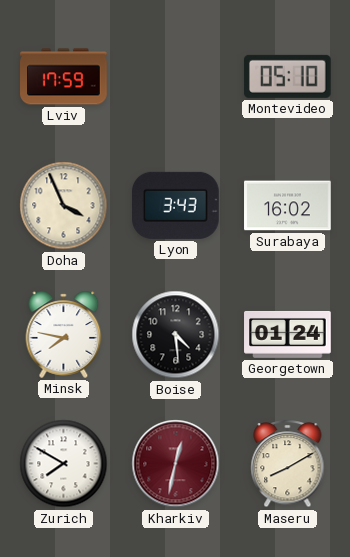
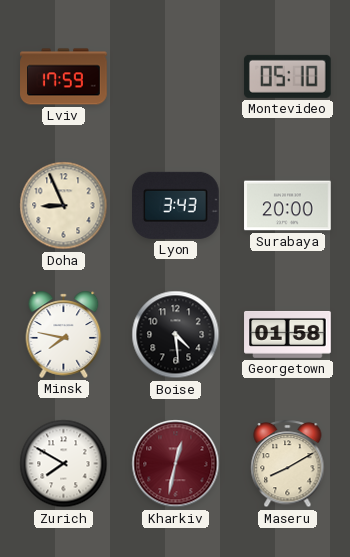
Doha: 3:56 -> 8:56
Surabaya: 16:02 -> 20:00
Georgetown: 01:24 -> 01:58
